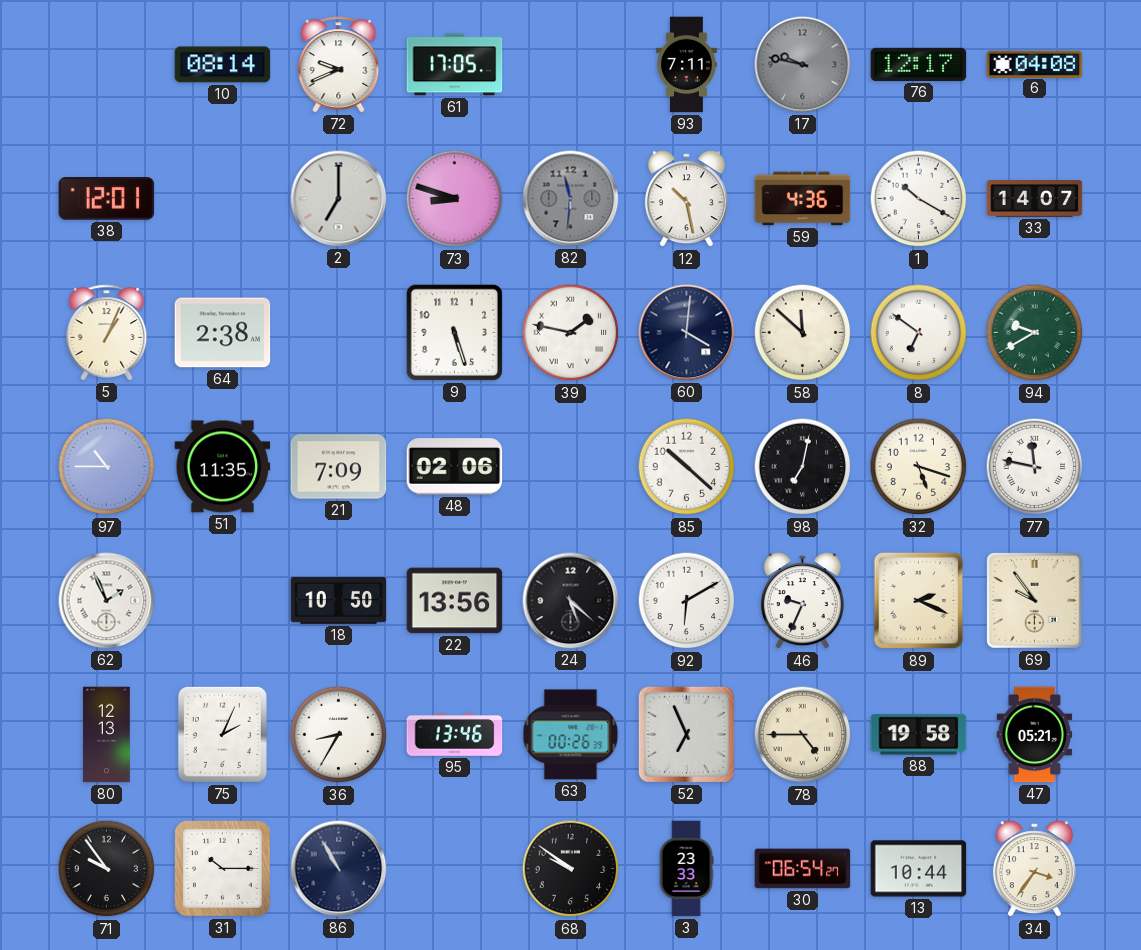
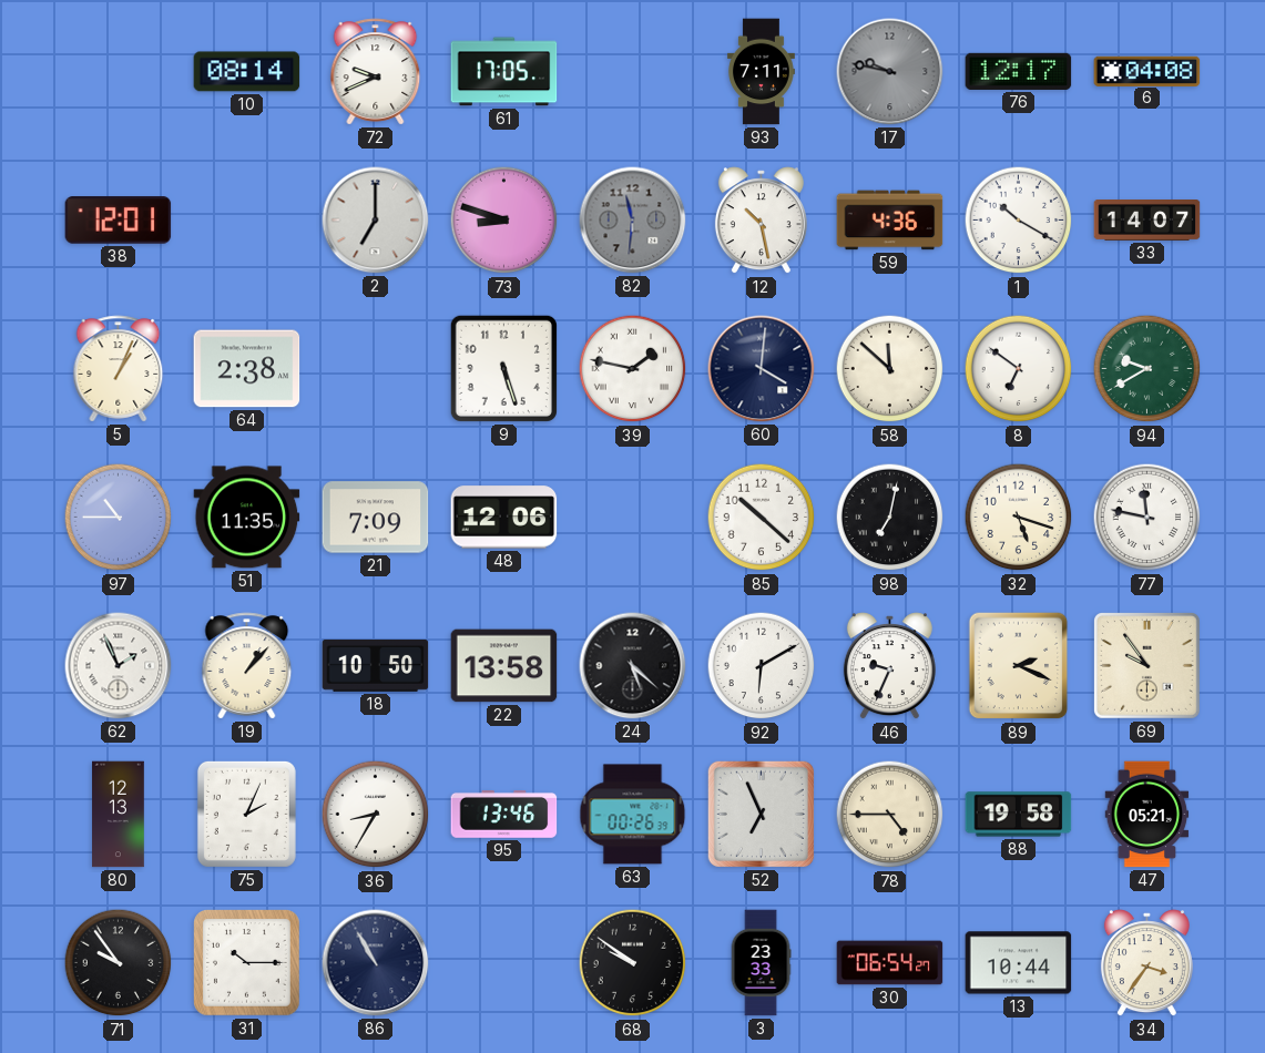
48: 02:06 -> 12:06
19: none -> 1:07
22: 13:56 -> 13:58
